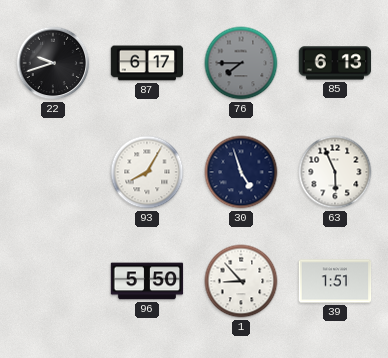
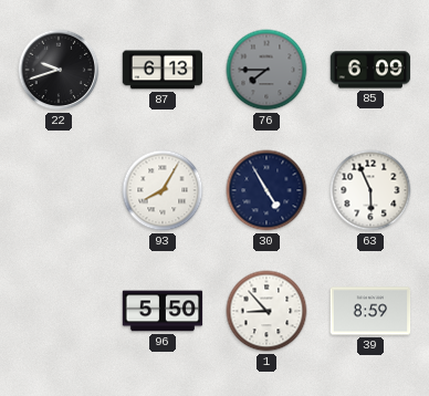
87: 6:17 -> 6:13
85: 6:13 -> 6:09
30: 4:57 -> 4:55
39: 1:51 -> 8:59
